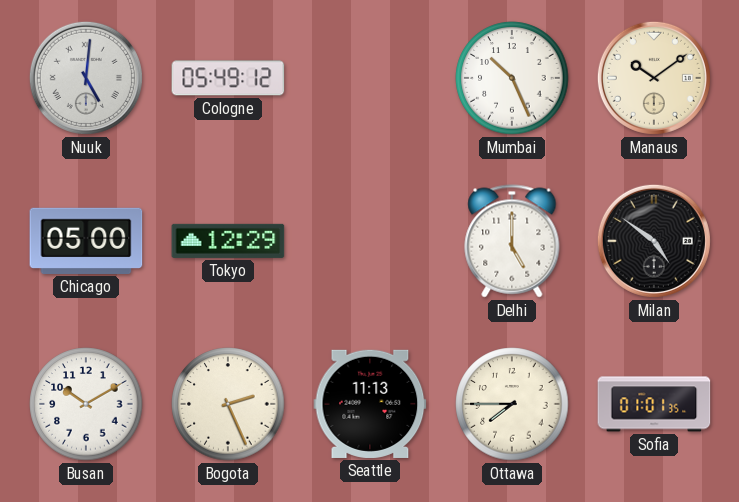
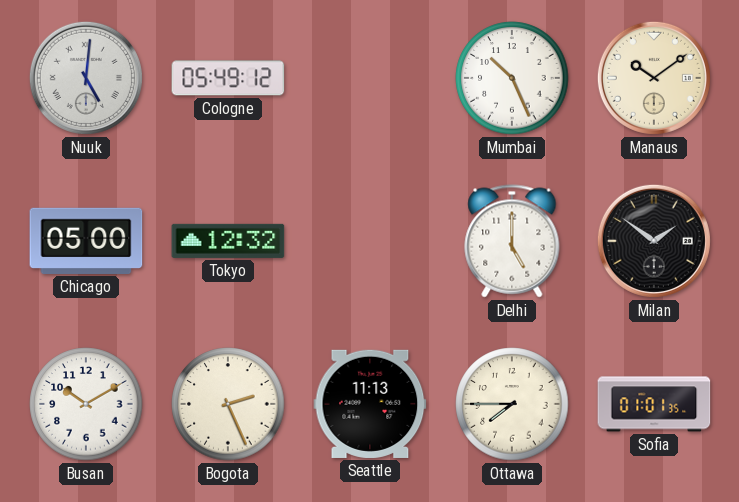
Tokyo: 12:29 -> 12:32
Milan: 4:51 -> 1:51
